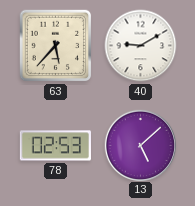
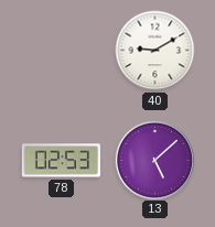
63: 5:37 -> none
